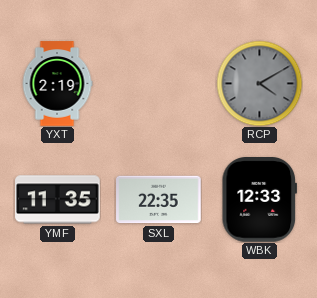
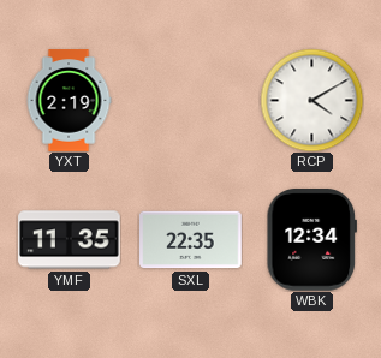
RCP dial: grey -> white
WBK: 12:33 -> 12:34
